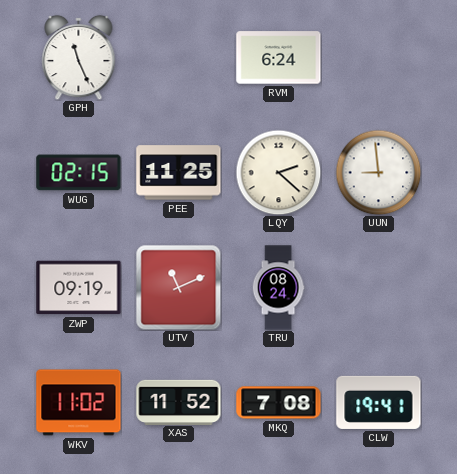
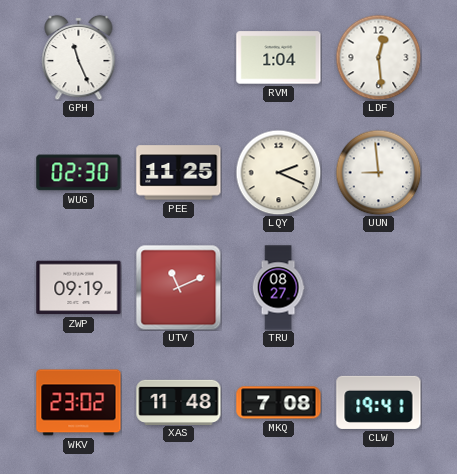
RVM: 6:24 -> 1:04
LDF: none -> 12:29
WUG: 02:15 -> 02:30
LQY: 2:22 -> 2:19
TRU: 08:24 -> 08:27
WKV: 11:02 -> 23:02
XAS: 11:52 -> 11:48
